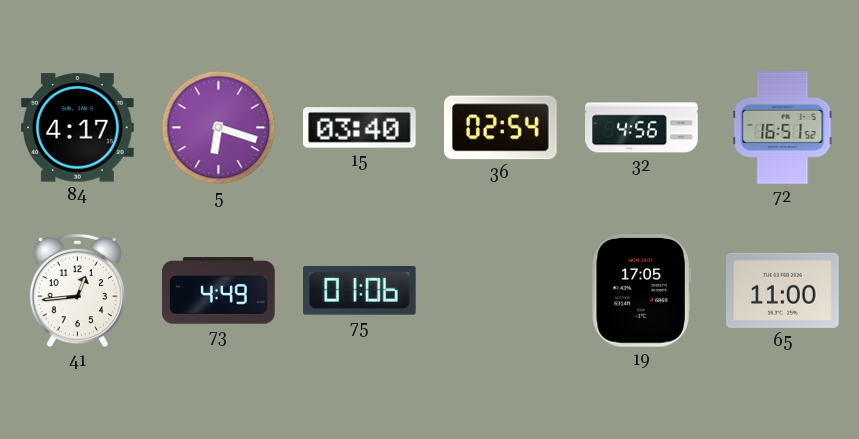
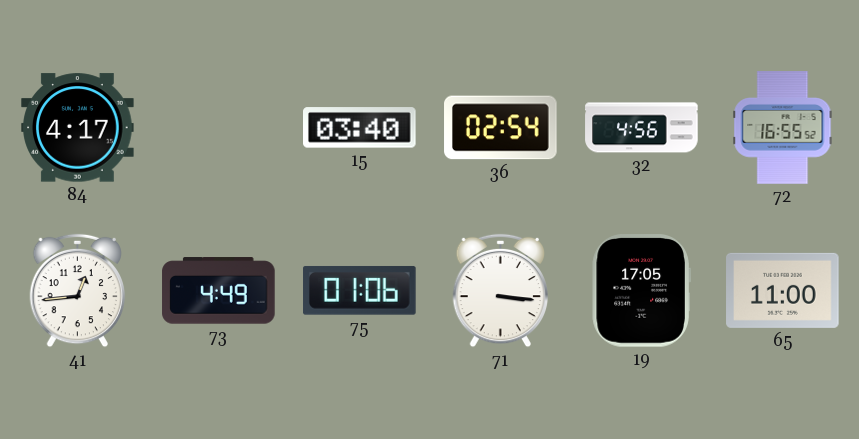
5: 6:18 -> none
72: 16:51 -> 16:55
71: none -> 3:16
